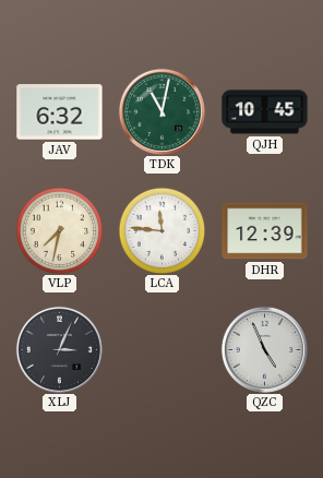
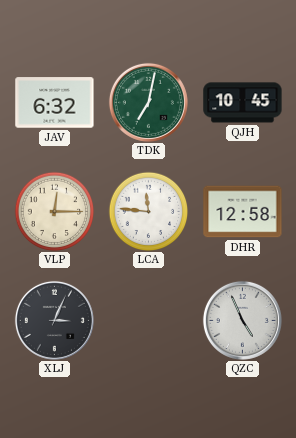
TDK: 11:02 -> 7:02
VLP: 7:32 -> 12:15
DHR: 12:39 -> 12:58
